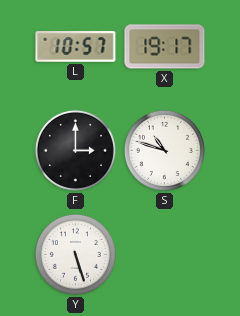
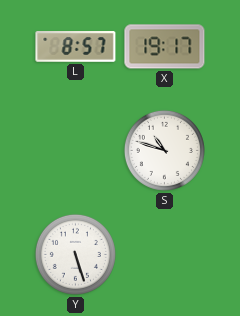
L: 10:57 -> 8:57
F: 3:00 -> none
